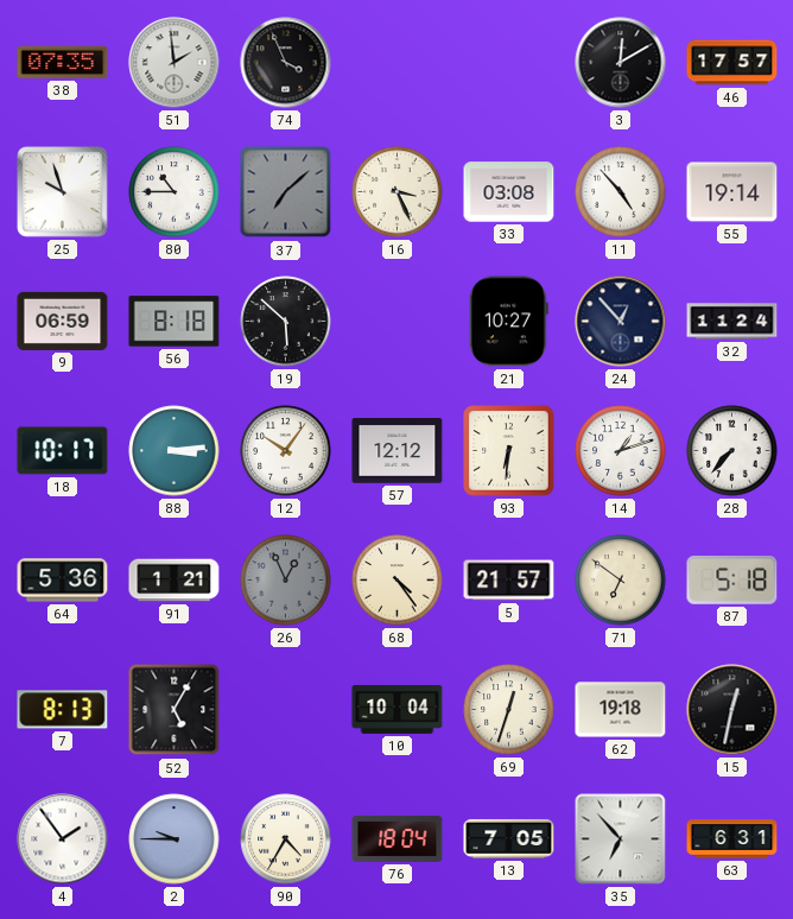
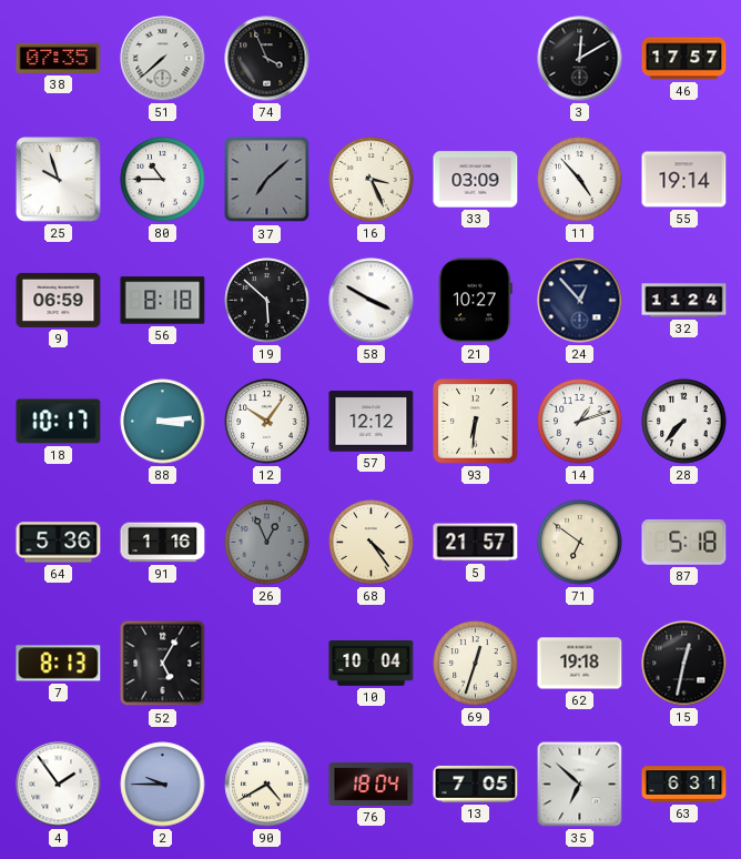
51: 1:59 -> 7:38
33: 03:08 -> 03:09
58: none -> 3:50
91: 1:21 -> 1:16
90: 4:35 -> 4:40
35: 6:53 -> 6:52
